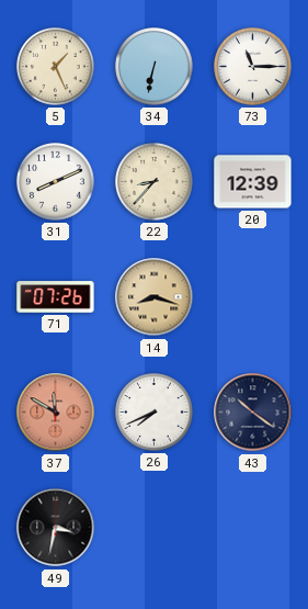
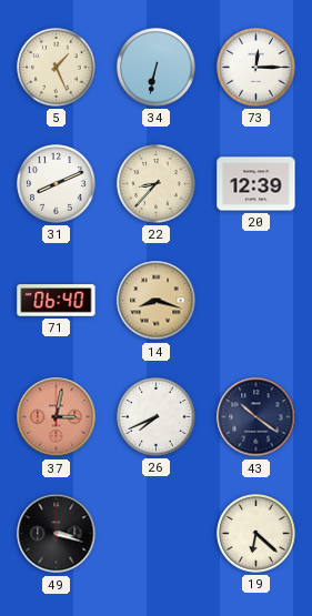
73: 11:15 -> 12:15
71: 07:26 -> 06:40
37: 11:50 -> 3:02
49: 3:32 -> 3:18
19: none -> 6:22
